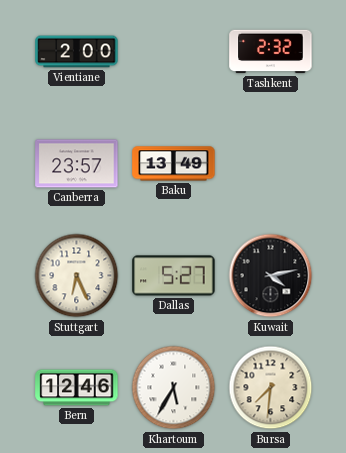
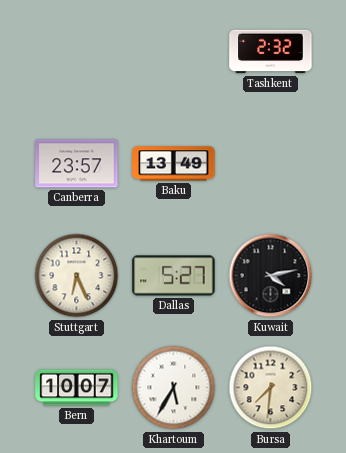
Vientiane: 2:00 -> none
Bern: 12:46 -> 10:07
